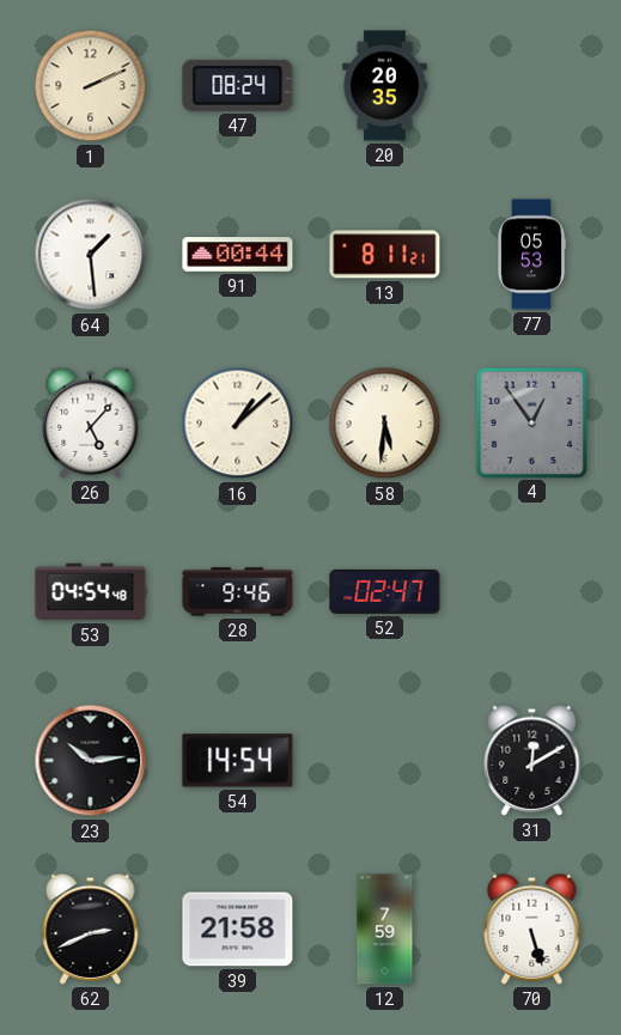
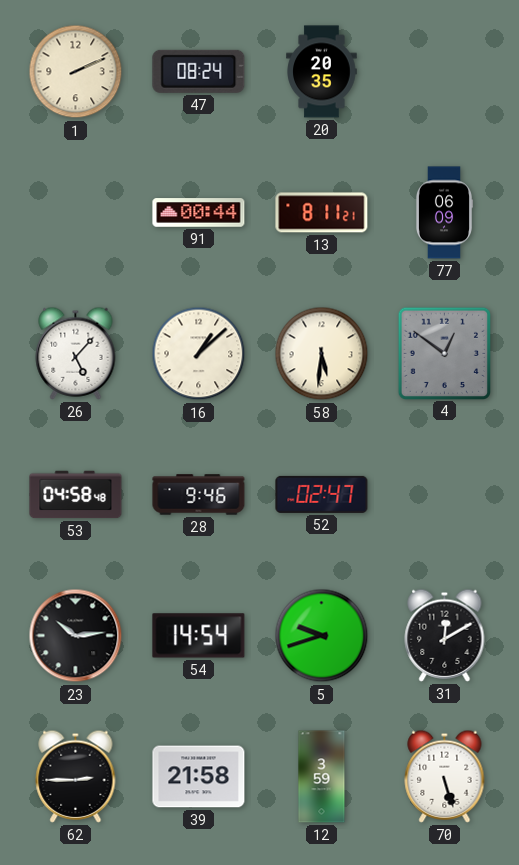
64: 1:29 -> none
77: 05:53 -> 06:09
4: 12:54 -> 12:51
53: 04:54 -> 04:58
5: none -> 9:42
62: 2:41 -> 2:45
12: 7:59 -> 3:59
